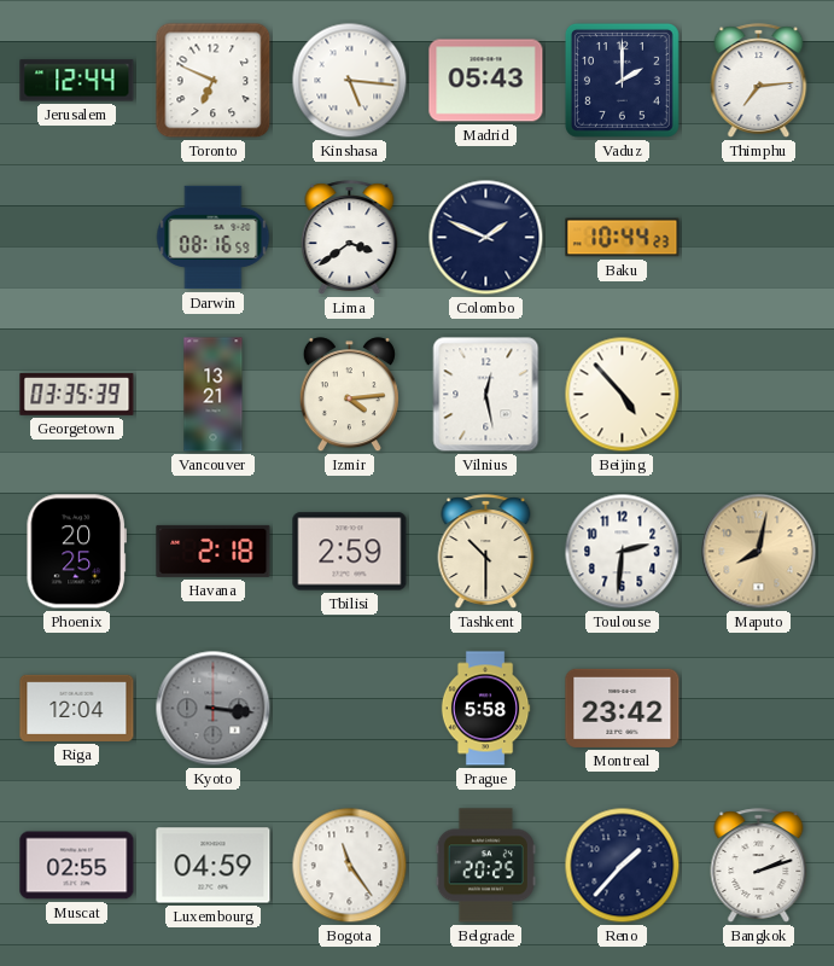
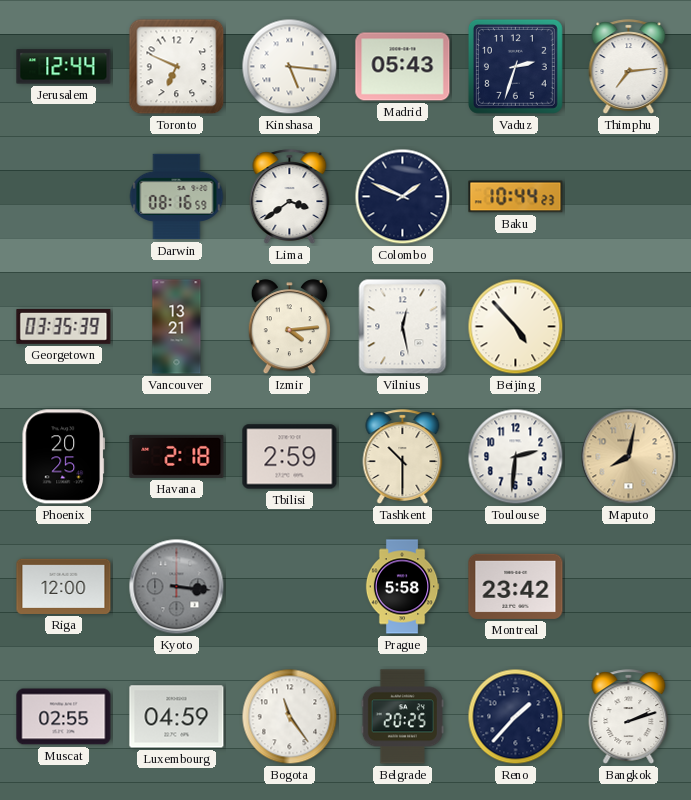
Vaduz: 2:00 -> 2:33
Riga: 12:04 -> 12:00
